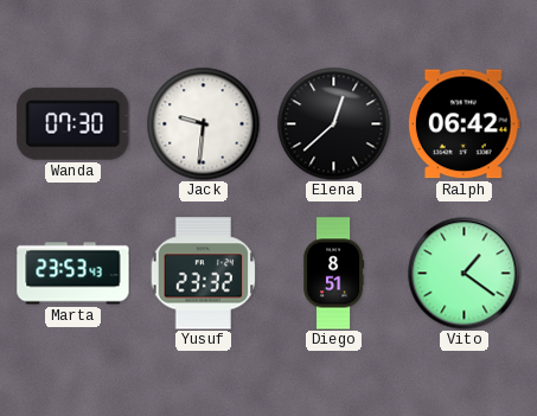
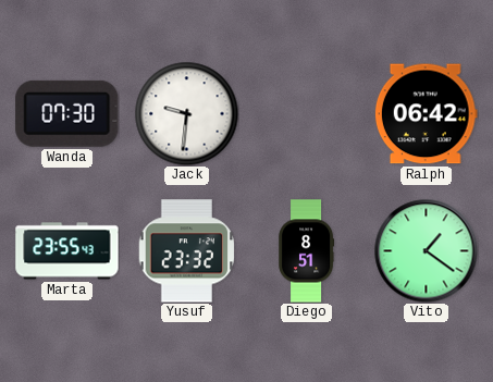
Elena: 12:38 -> none
Marta: 23:53 -> 23:55
